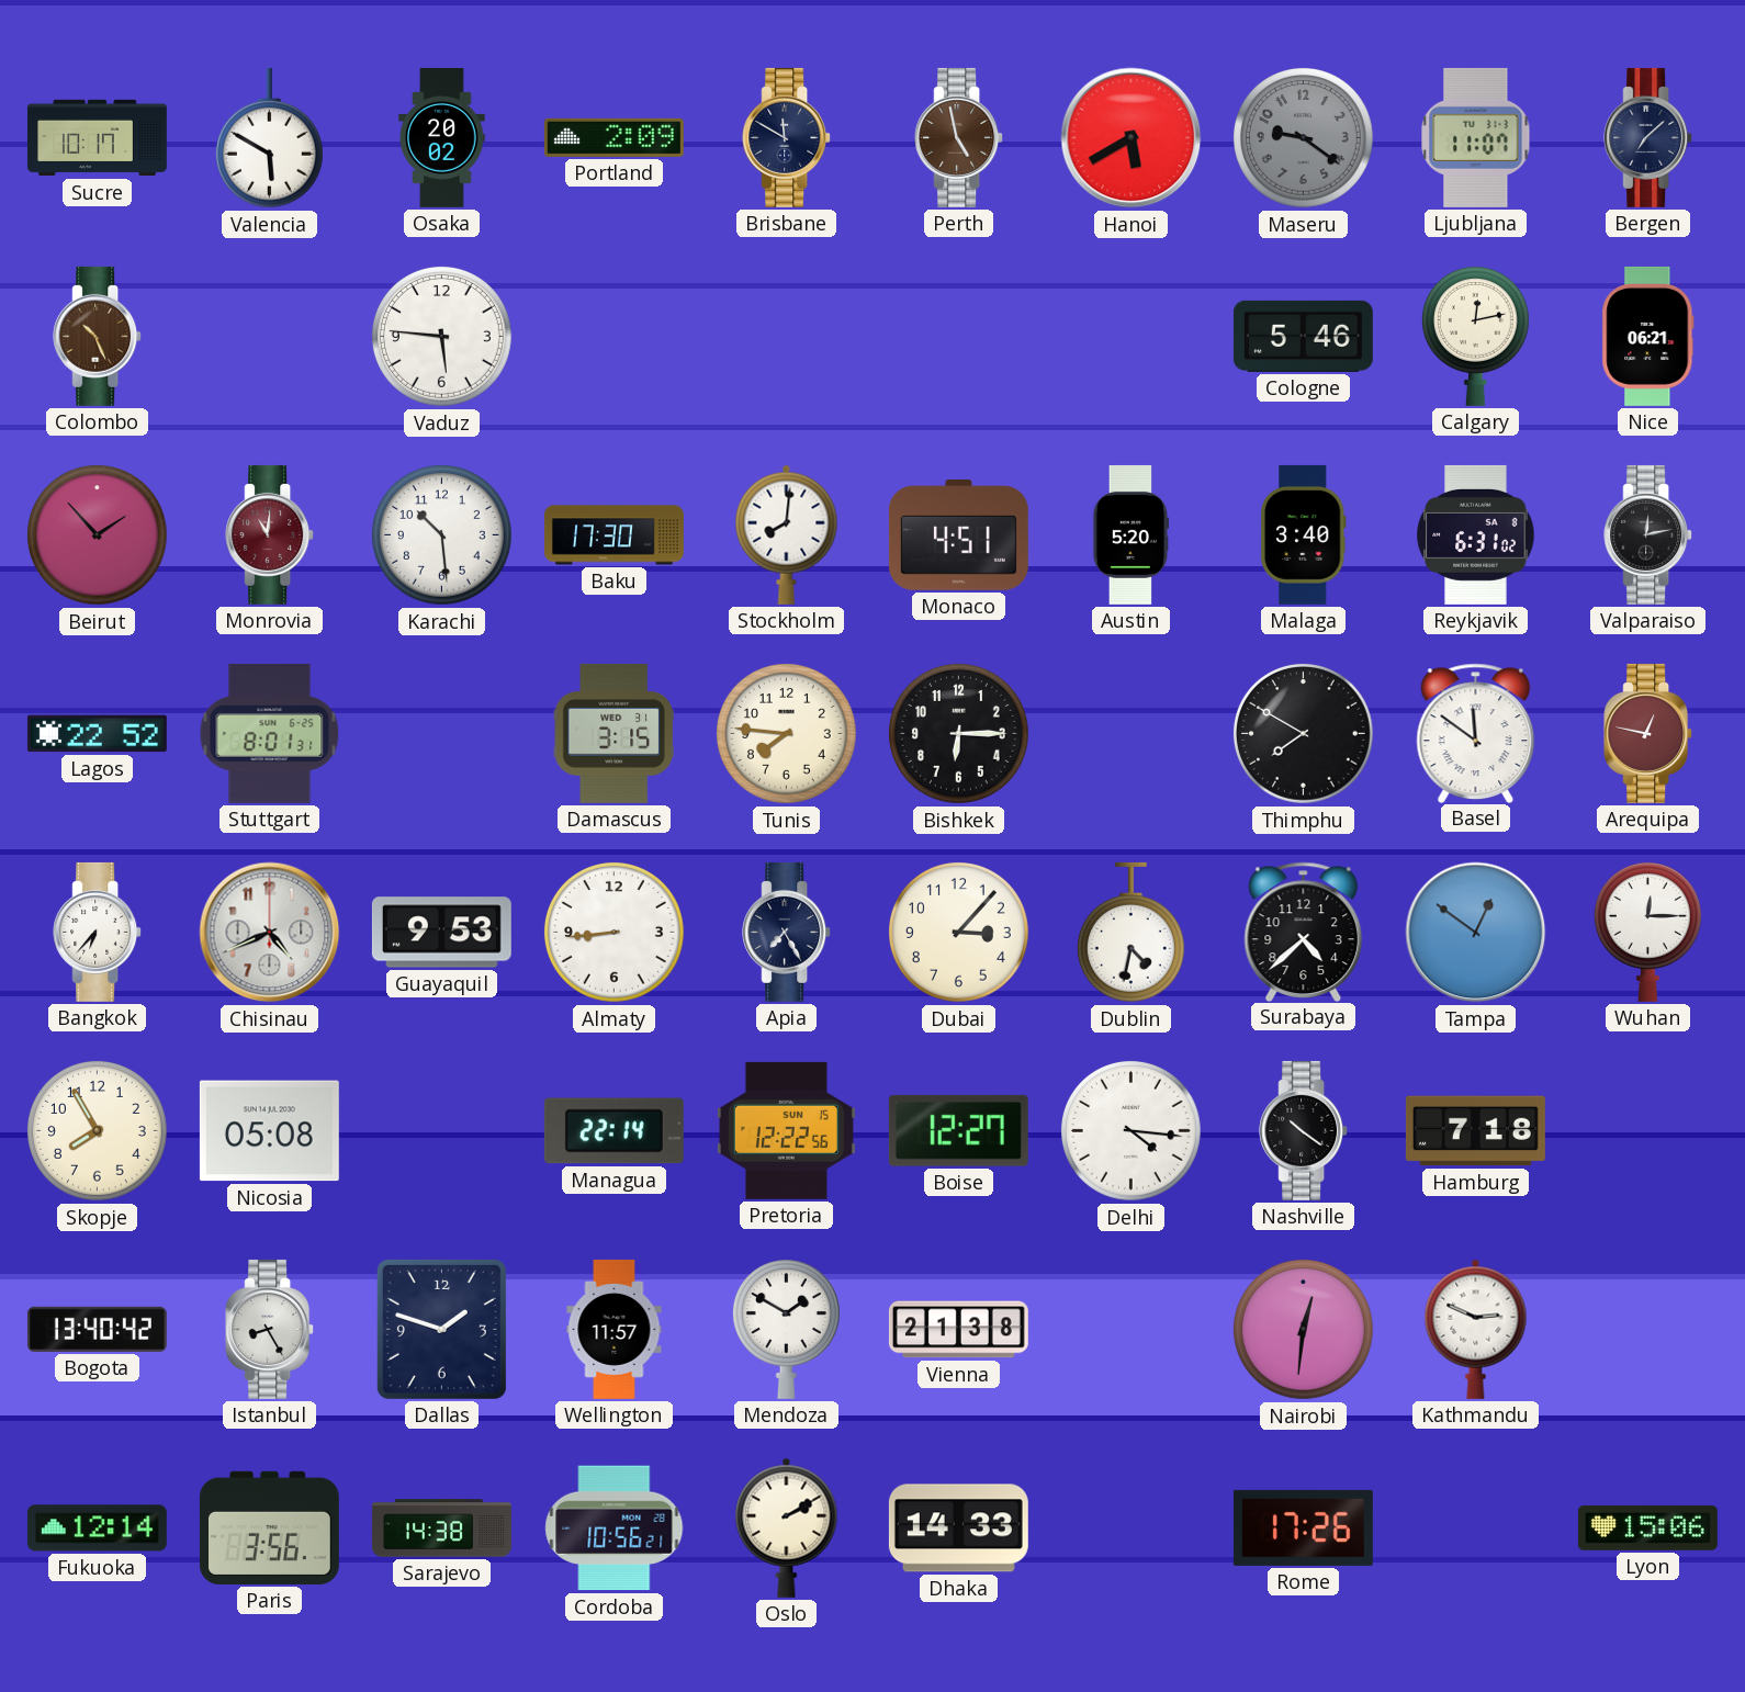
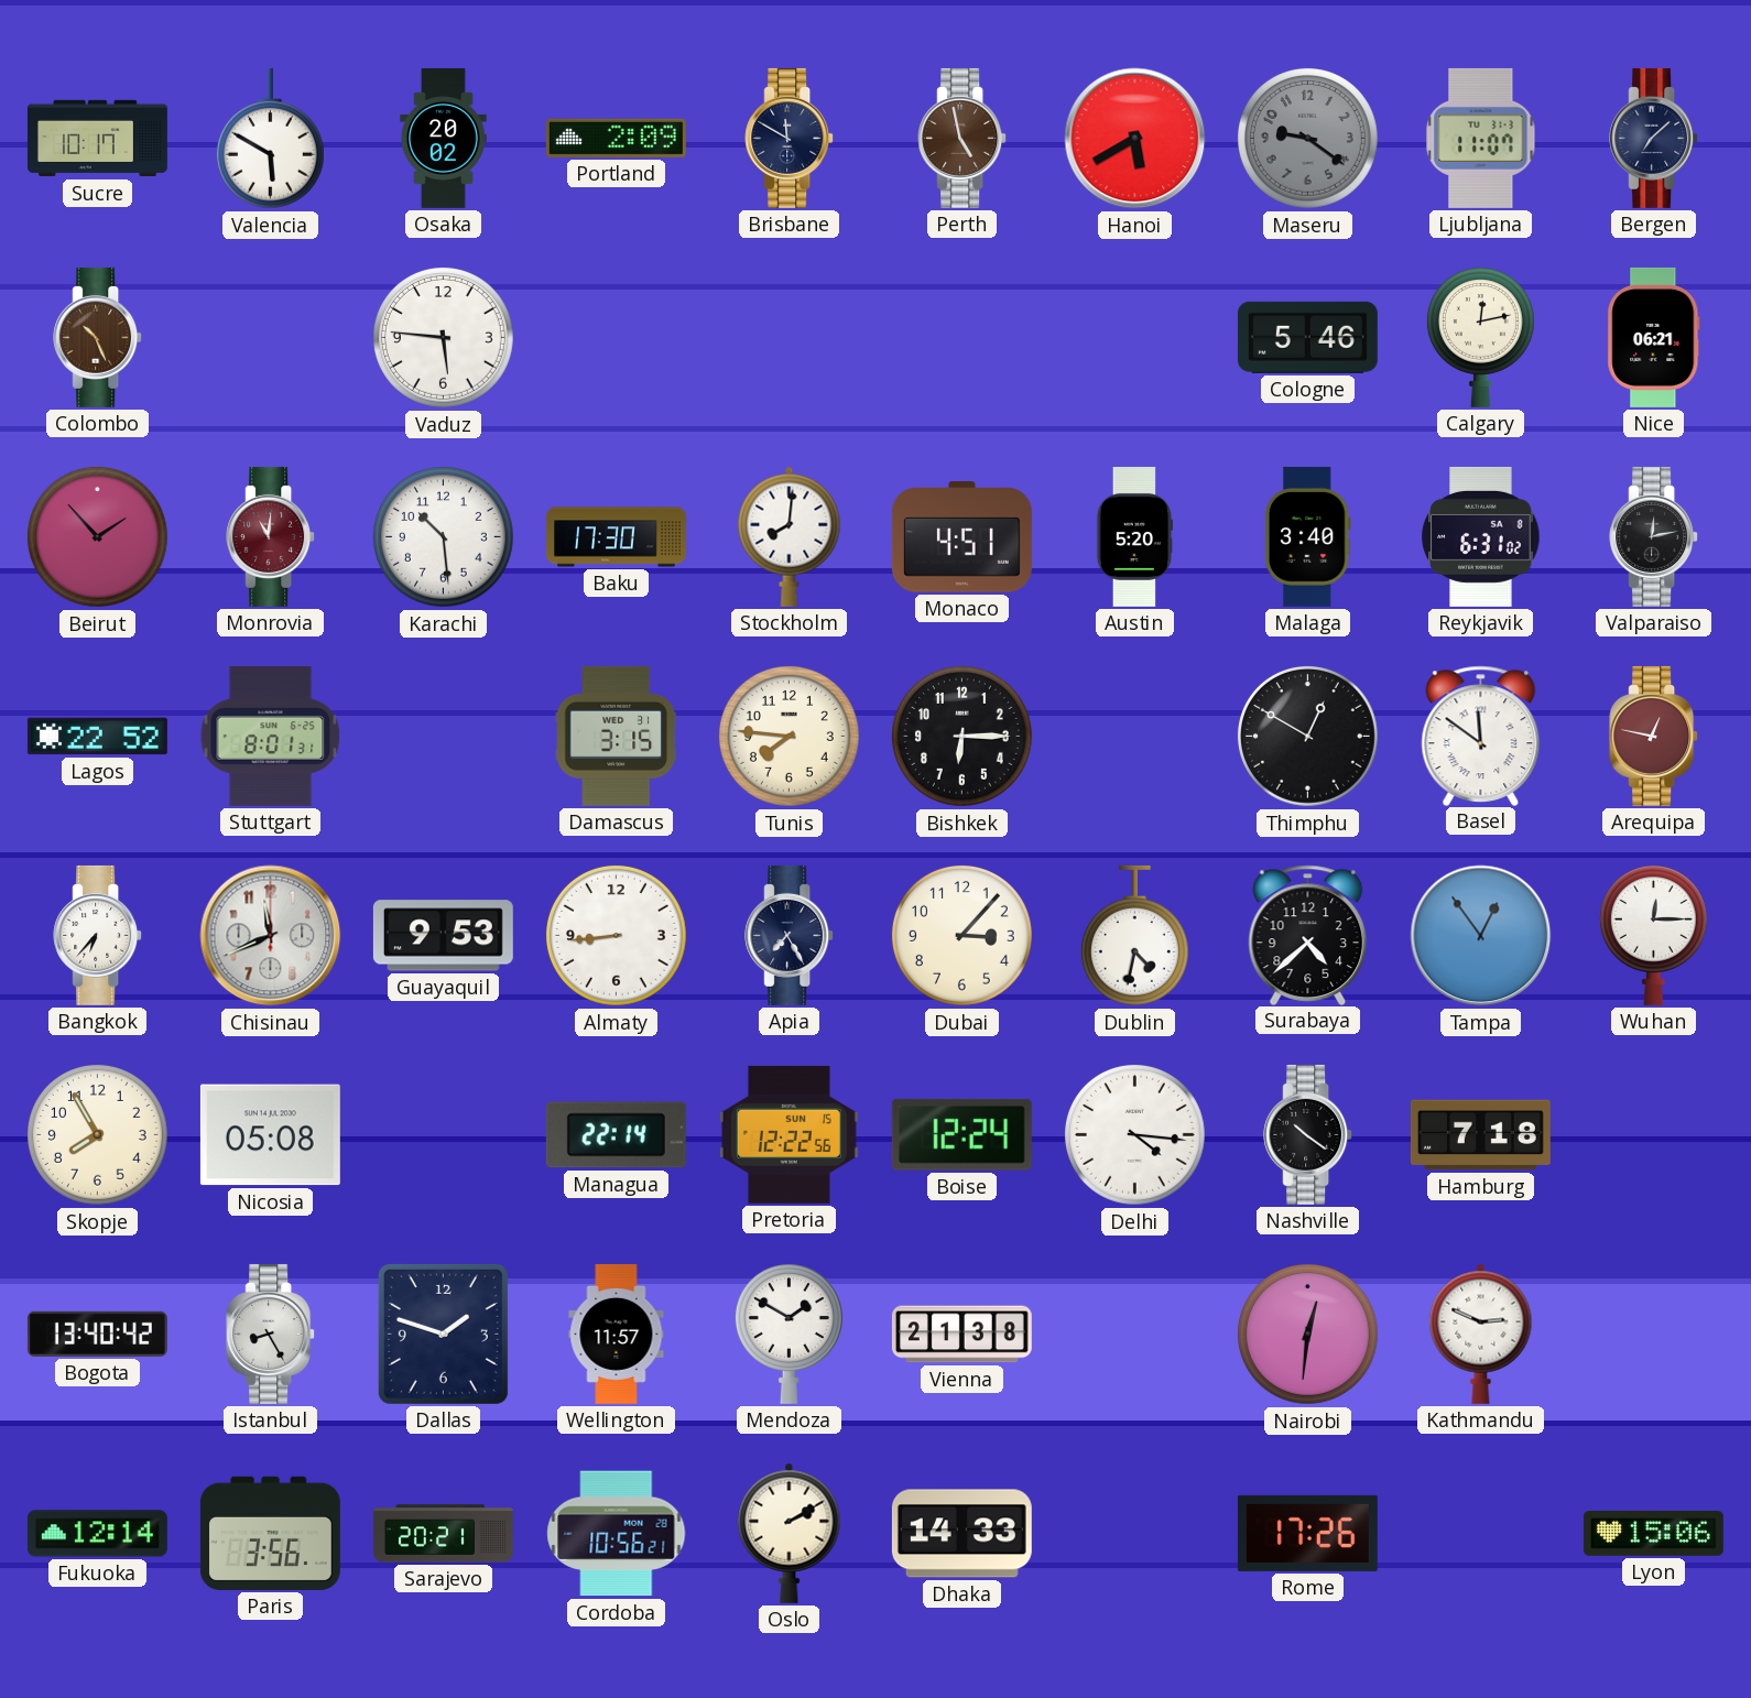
Thimphu: 7:50 -> 12:50
Chisinau: 4:41 -> 11:41
Tampa: 12:51 -> 12:54
Boise: 12:27 -> 12:24
Sarajevo: 14:38 -> 20:21
